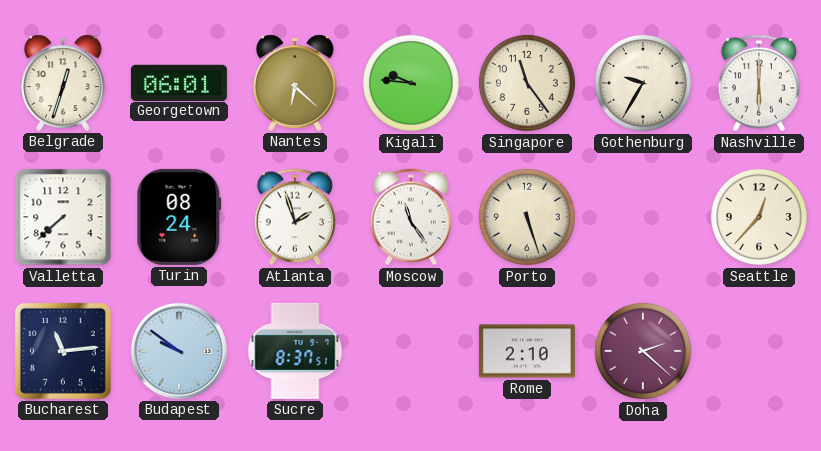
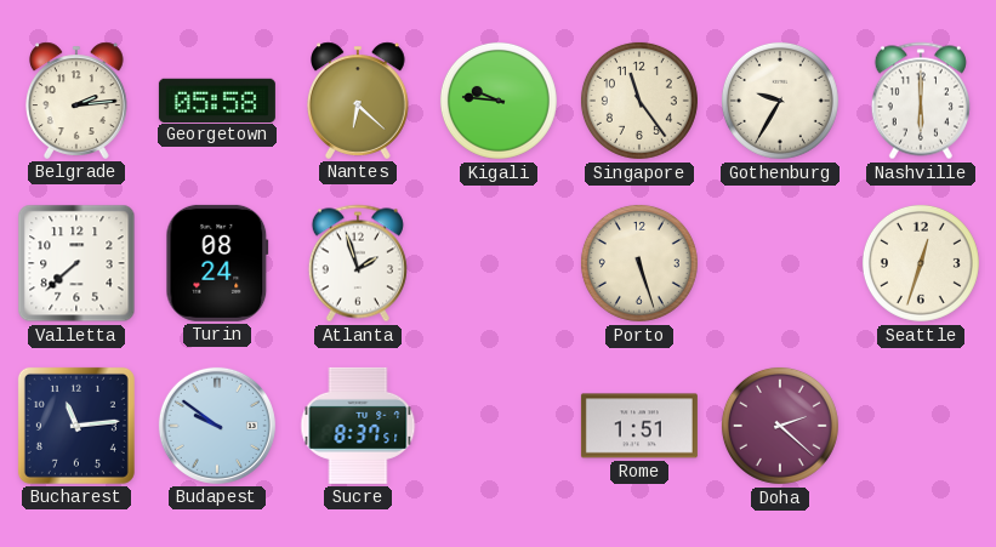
Belgrade: 12:33 -> 2:14
Georgetown: 06:01 -> 05:58
Moscow: 11:24 -> none
Seattle: 12:37 -> 12:33
Rome: 2:10 -> 1:51
